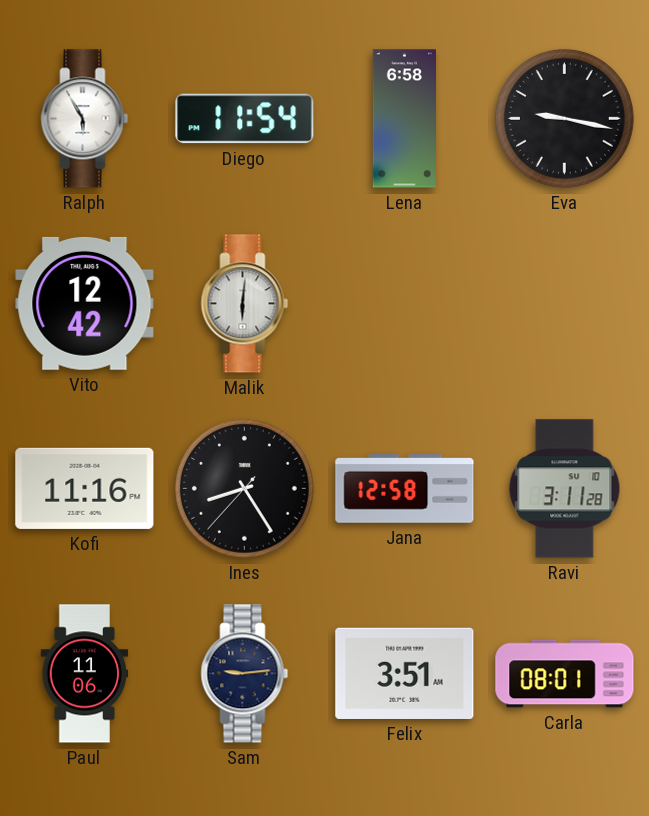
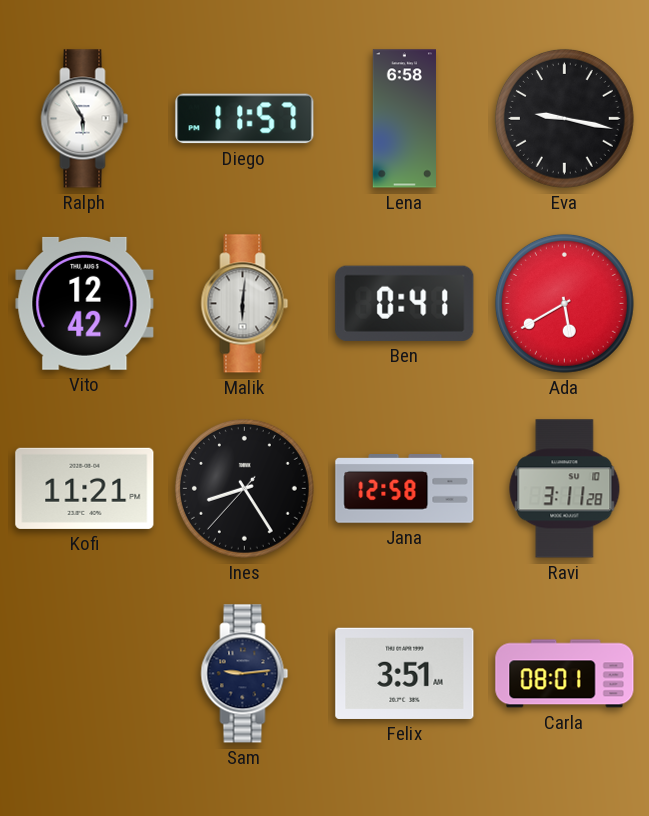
Diego: 11:54 -> 11:57
Ben: none -> 0:41
Ada: none -> 5:40
Kofi: 11:16 -> 11:21
Paul: 11:06 -> none
